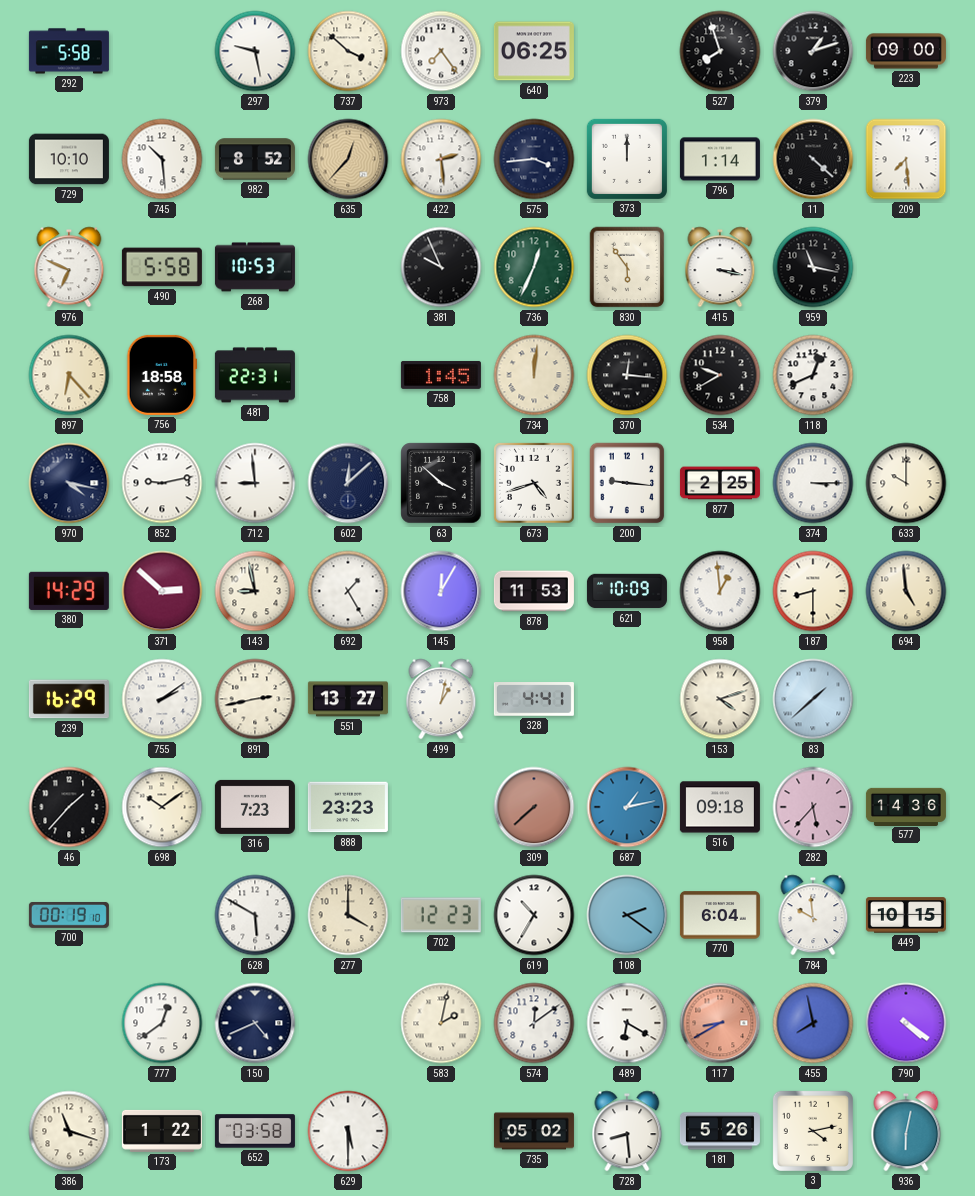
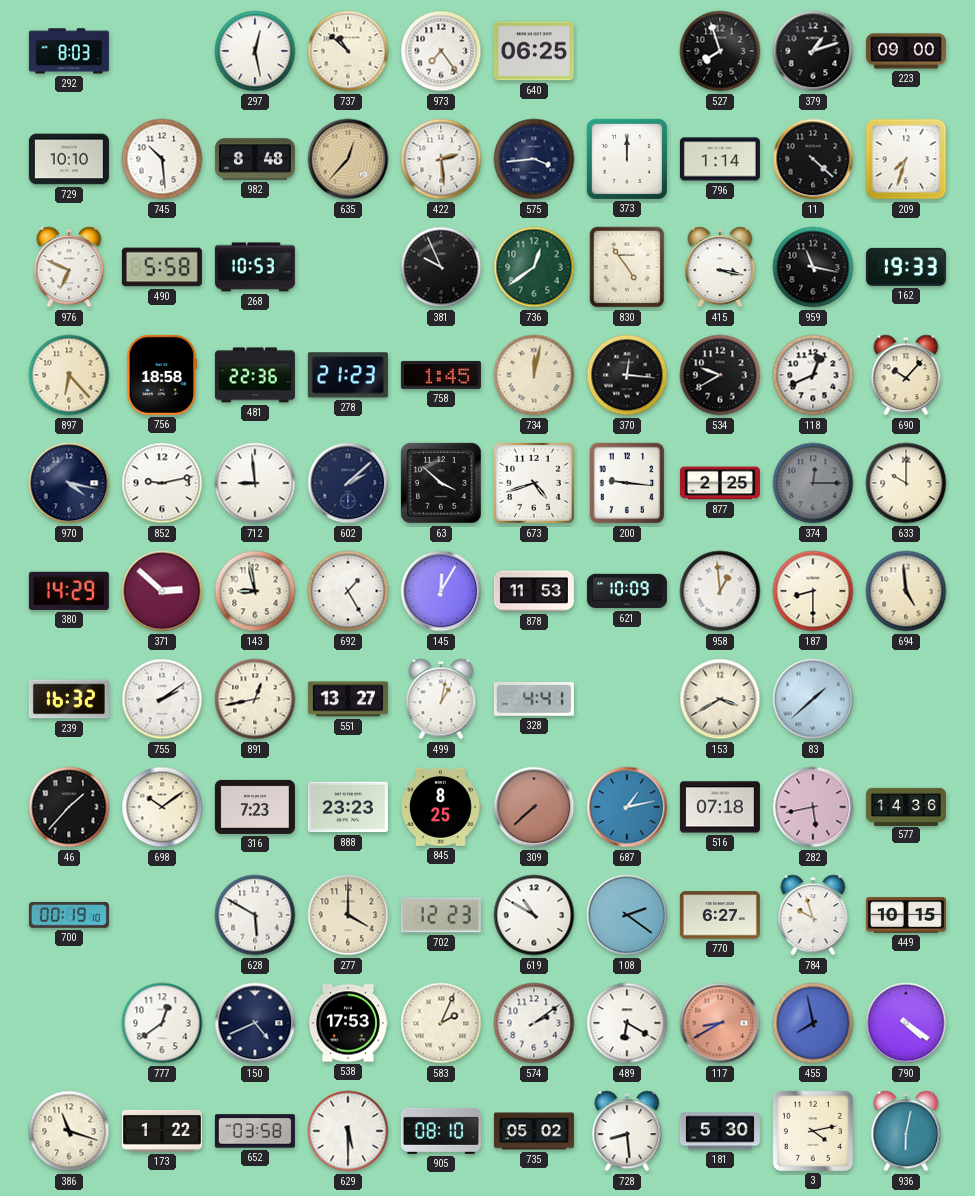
292: 5:58 -> 8:03
297: 9:28 -> 12:28
737: 3:52 -> 10:52
982: 8:52 -> 8:48
209: 7:29 -> 7:33
736: 12:34 -> 12:39
830: 5:54 -> 4:54
162: none -> 19:33
481: 22:31 -> 22:36
278: none -> 21:23
734: 12:01 -> 12:02
690: none -> 10:07
602: 12:08 -> 2:08
374: 3:15 -> 12:15
374 dial: white -> grey
239: 16:29 -> 16:32
891: 2:43 -> 12:43
153: 4:12 -> 3:40
845: none -> 8:25
516: 09:18 -> 07:18
282: 5:37 -> 5:43
619: 10:35 -> 10:50
770: 6:04 -> 6:27
784: 9:59 -> 9:57
538: none -> 17:53
583: 2:02 -> 2:04
574: 12:09 -> 2:09
905: none -> 08:10
181: 5:26 -> 5:30
